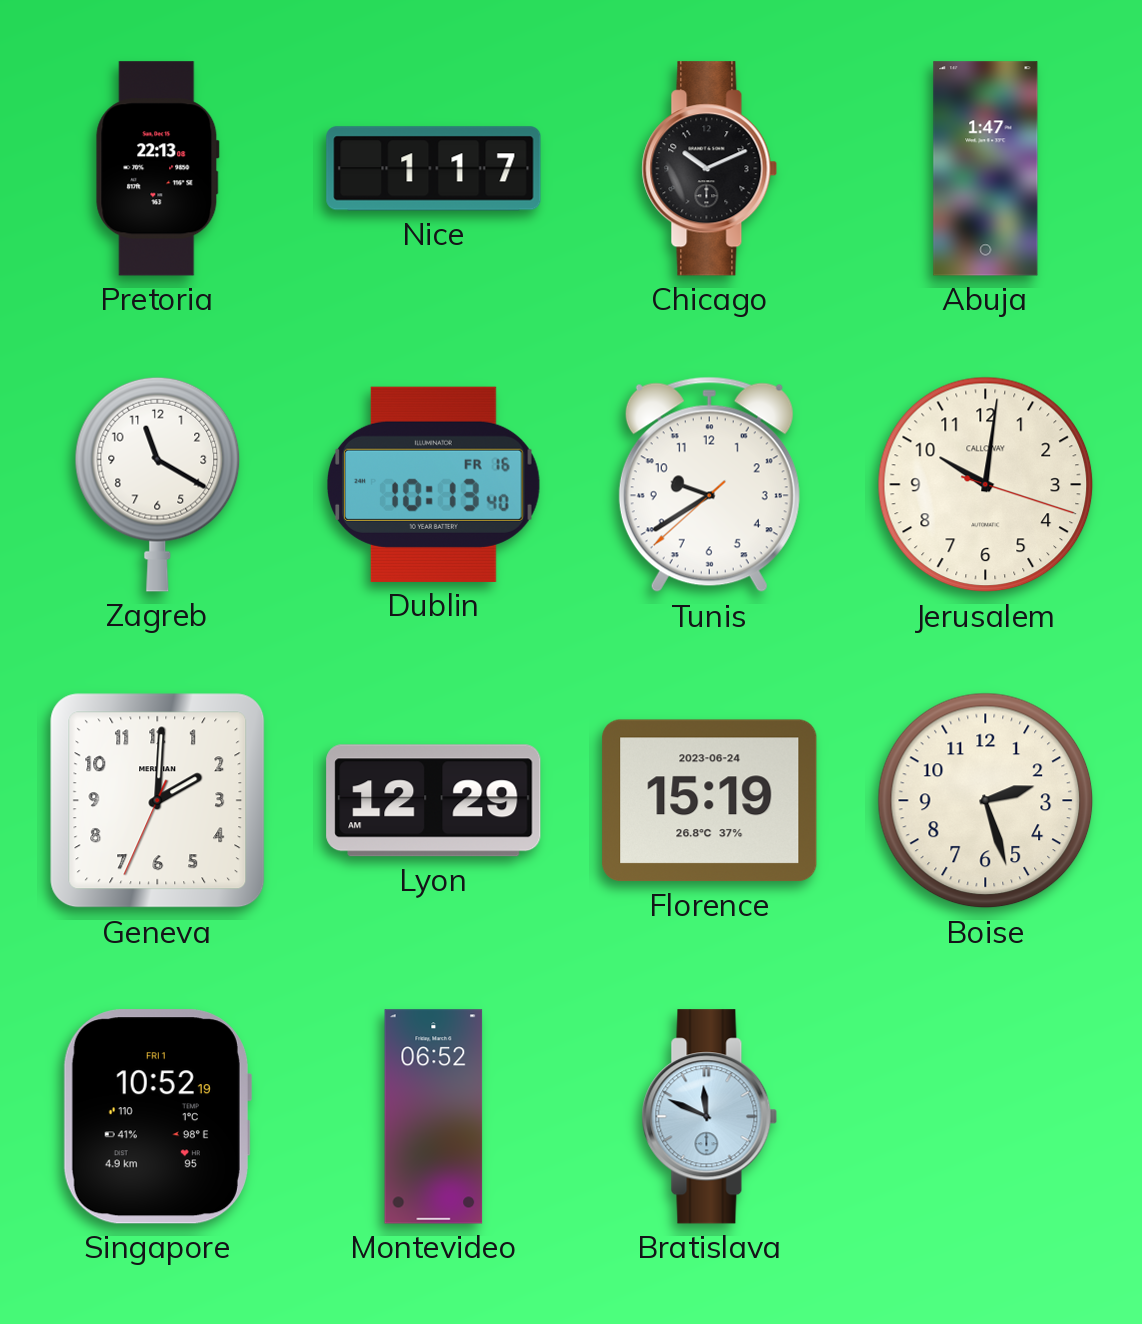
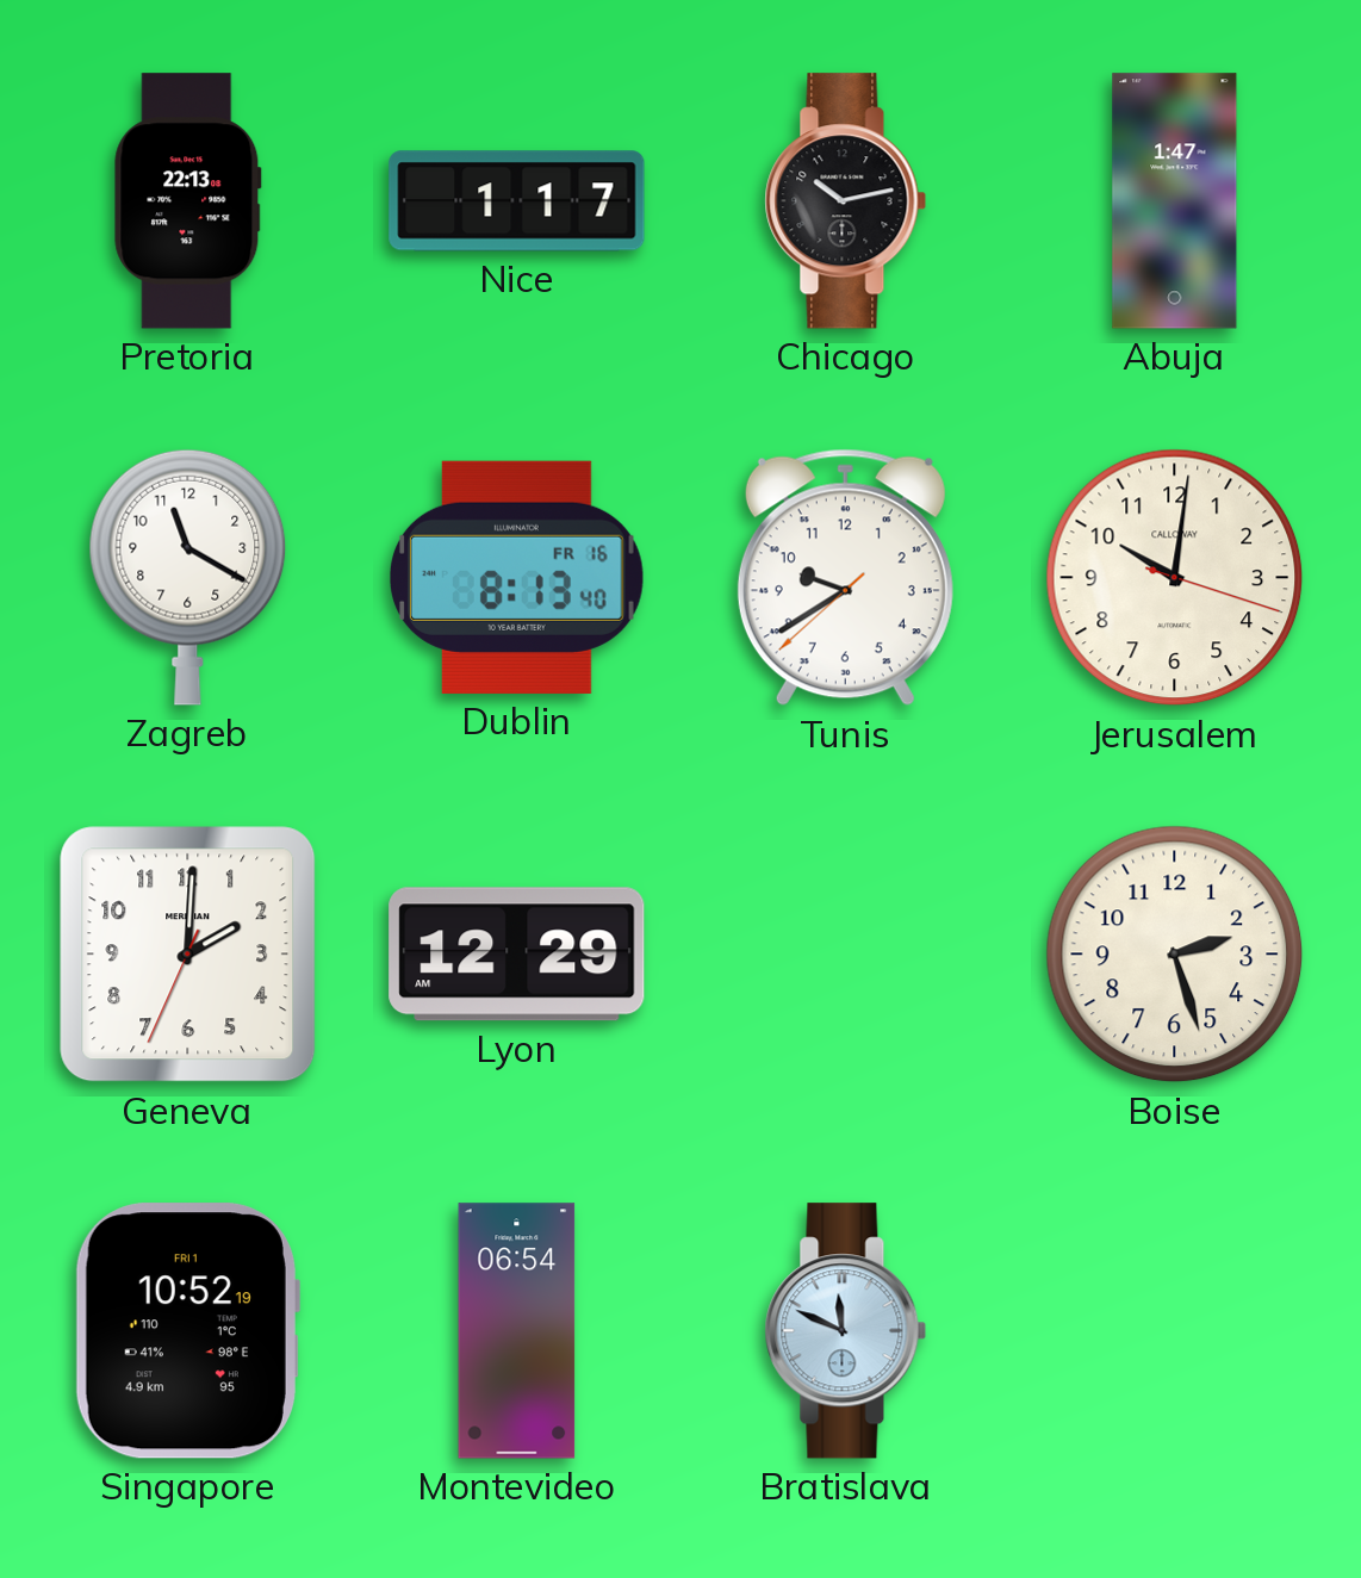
Chicago: 10:11 -> 10:13
Dublin: 10:13 -> 8:13
Florence: 15:19 -> none
Montevideo: 06:52 -> 06:54
